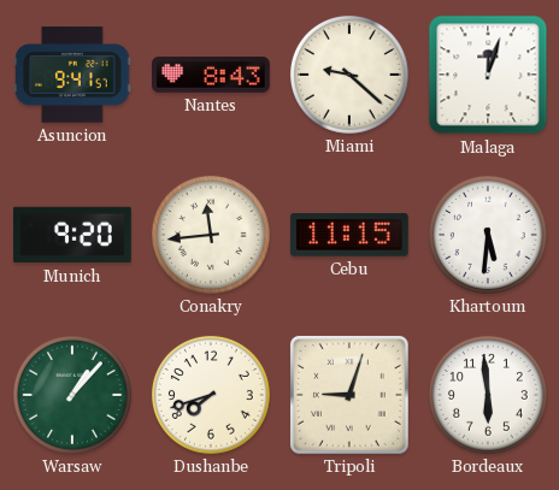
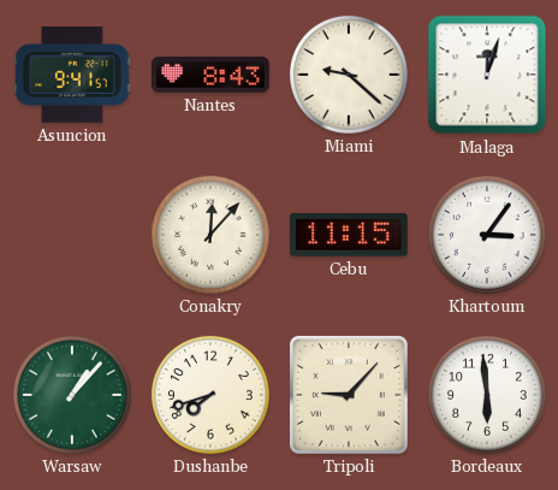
Munich: 9:20 -> none
Conakry: 11:44 -> 12:07
Khartoum: 5:31 -> 3:06
Tripoli: 9:03 -> 9:07
